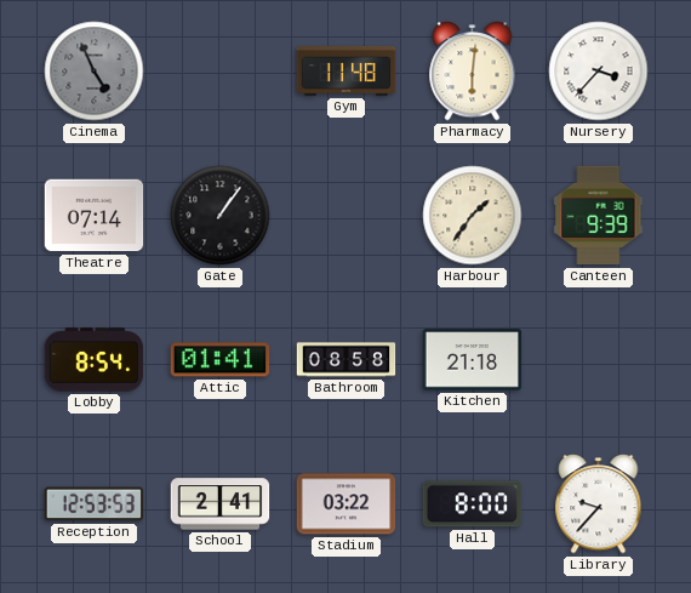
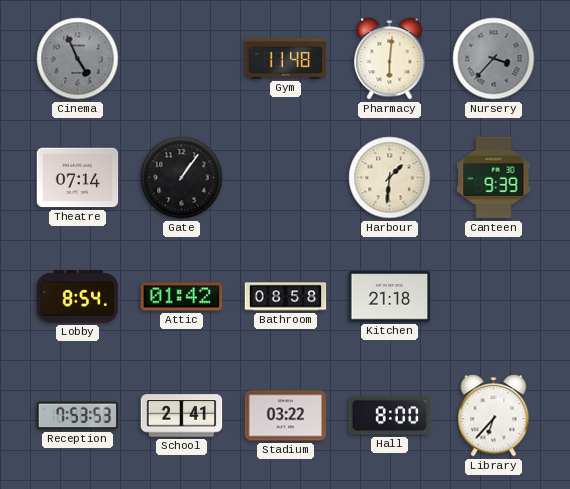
Nursery dial: white -> grey
Harbour: 1:36 -> 1:31
Attic: 01:41 -> 01:42
Reception: 12:53 -> 7:53
Library: 9:37 -> 6:37
